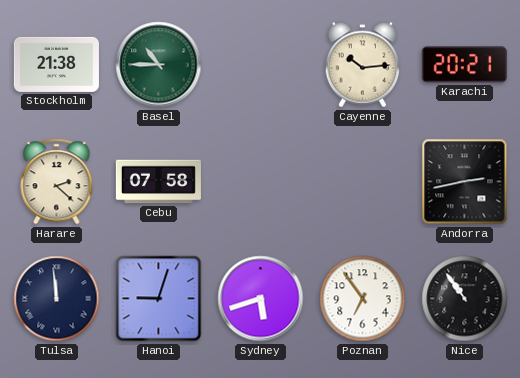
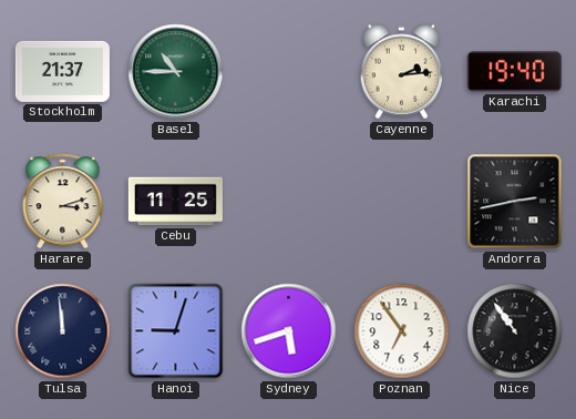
Stockholm: 21:38 -> 21:37
Cayenne: 10:14 -> 2:14
Karachi: 20:21 -> 19:40
Harare: 2:22 -> 3:12
Cebu: 07:58 -> 11:25
